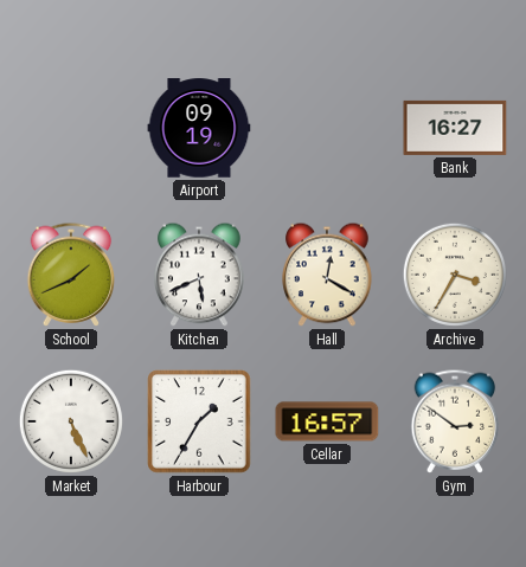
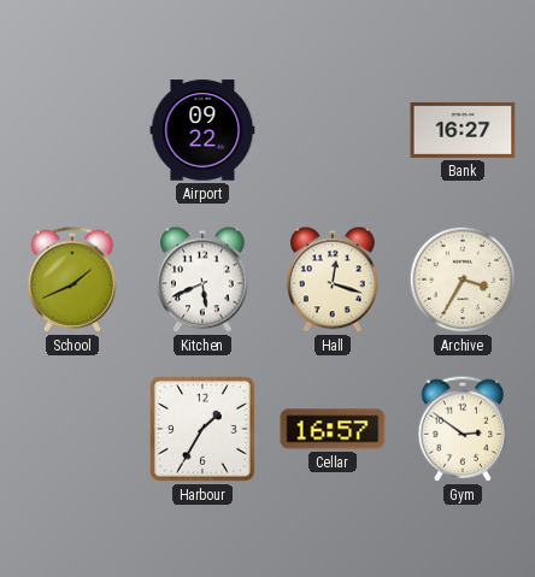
Airport: 09:19 -> 09:22
Hall: 12:20 -> 12:18
Market: 5:26 -> none
